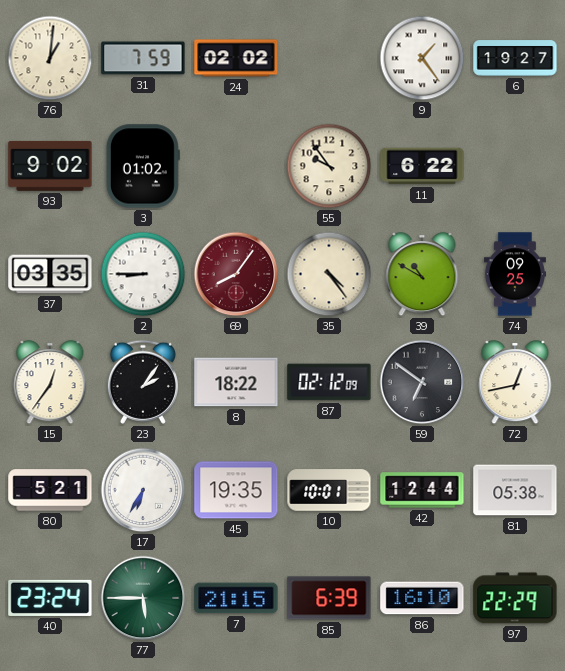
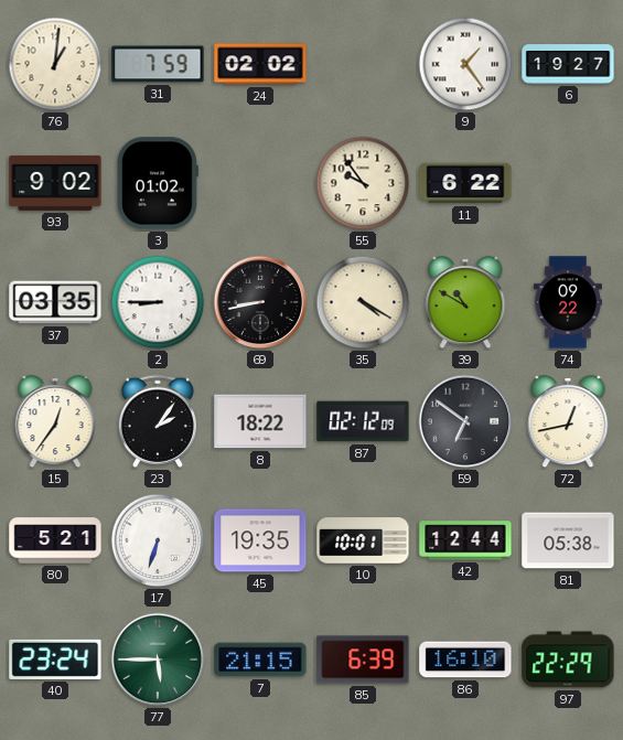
69: 8:06 -> 8:43
69 dial: burgundy -> black
35: 4:24 -> 4:20
74: 09:25 -> 09:22
17: 6:35 -> 6:33
